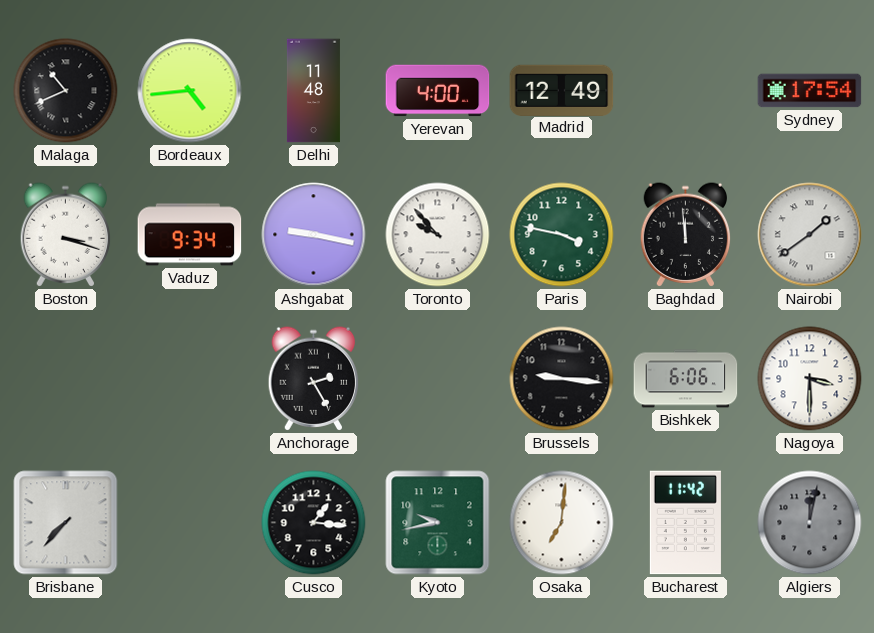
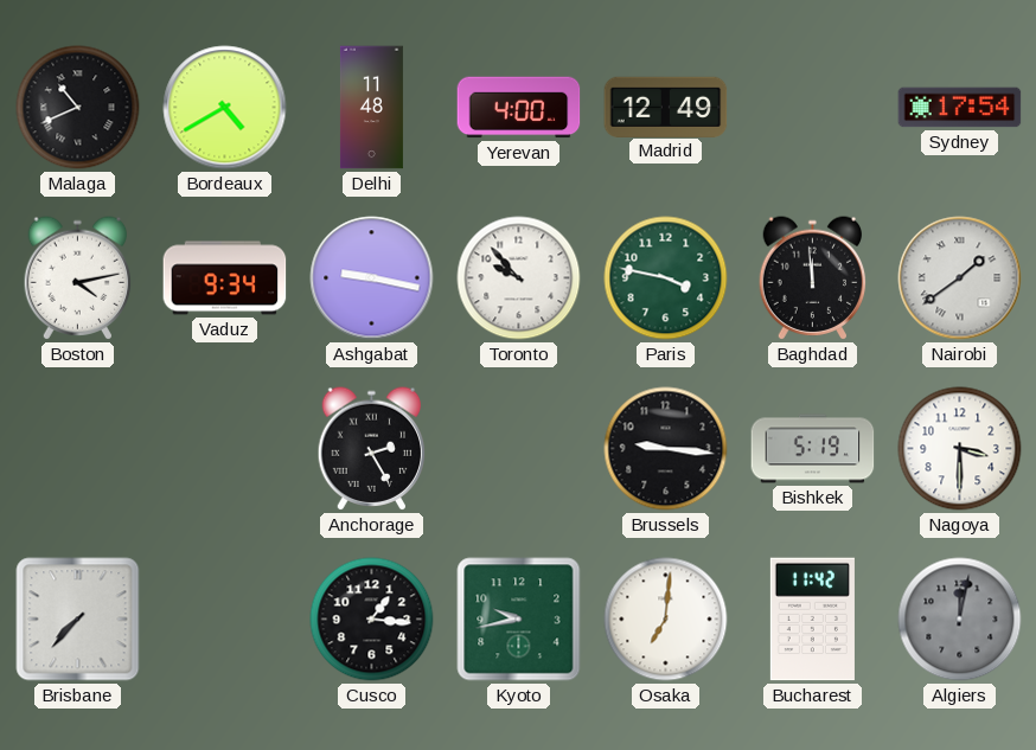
Bordeaux: 4:44 -> 4:40
Boston: 3:18 -> 4:13
Bishkek: 6:06 -> 5:19
